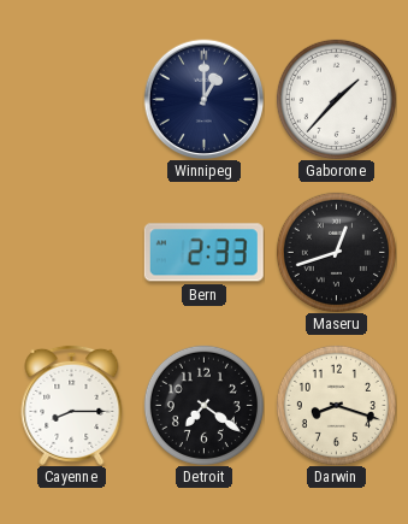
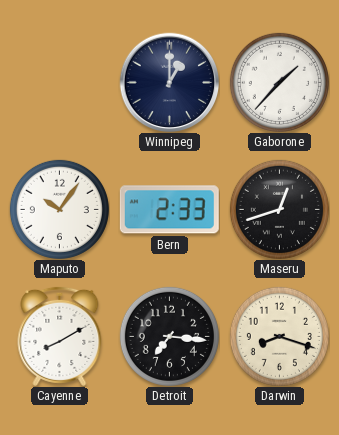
Maputo: none -> 10:06
Cayenne: 8:15 -> 8:10
Detroit: 7:21 -> 7:16
